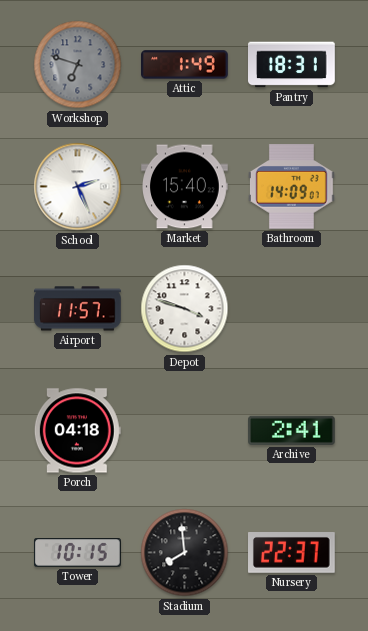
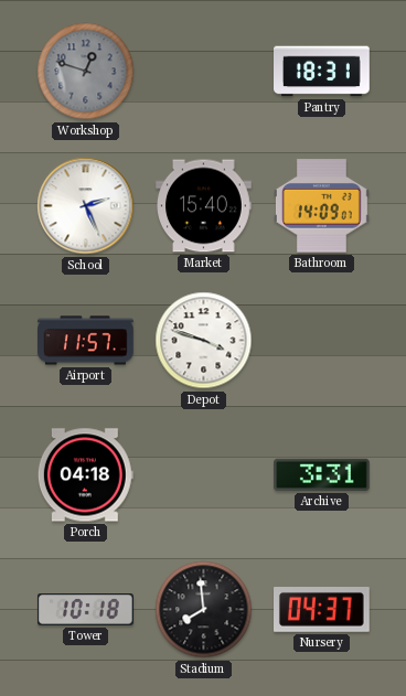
Workshop: 6:48 -> 12:48
Attic: 1:49 -> none
Archive: 2:41 -> 3:31
Tower: 10:15 -> 10:18
Nursery: 22:37 -> 04:37
